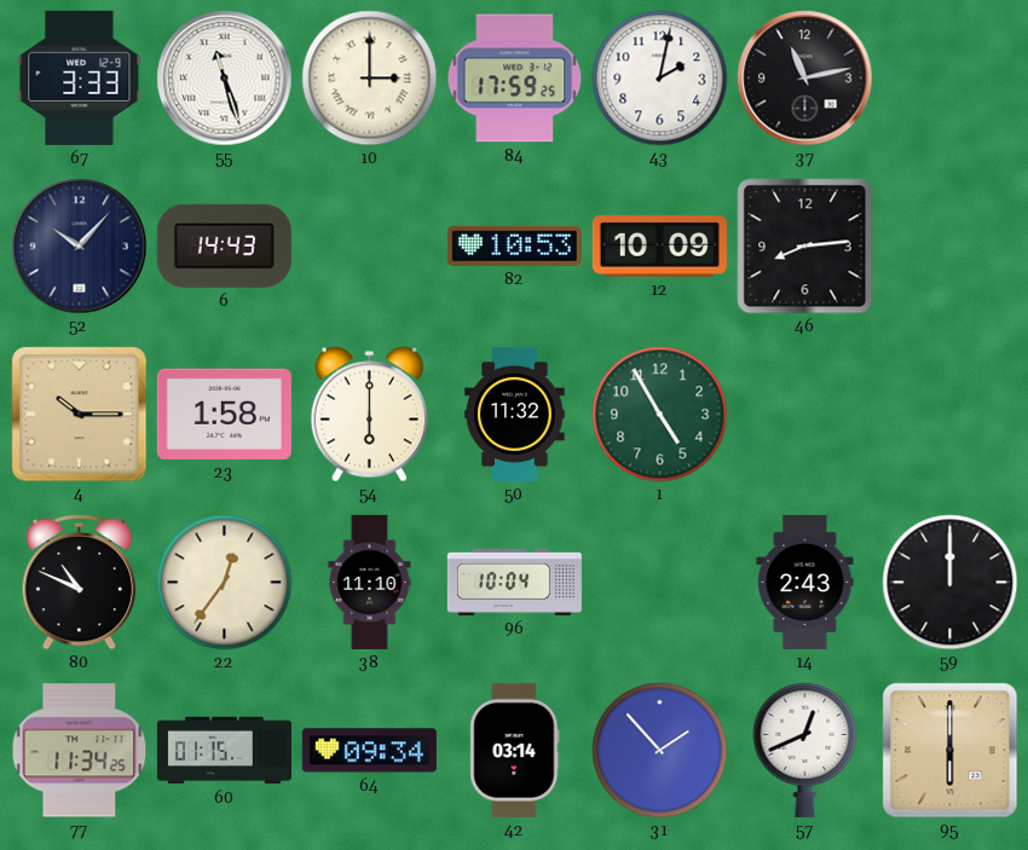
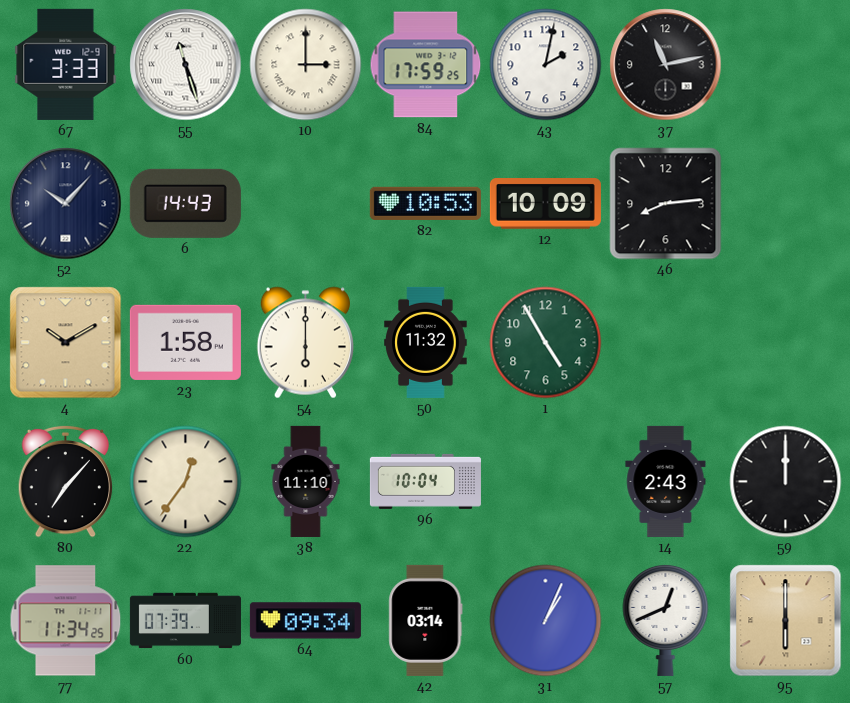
4: 10:15 -> 10:10
80: 10:49 -> 7:07
60: 01:15 -> 07:39
31: 1:53 -> 1:04
